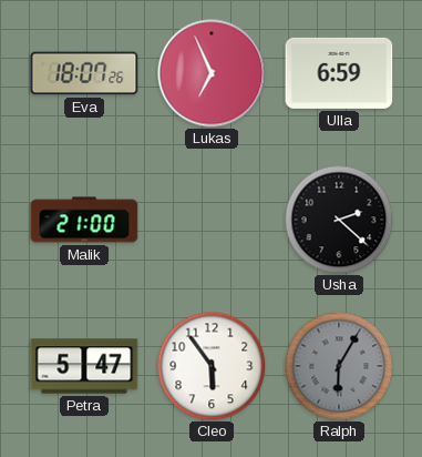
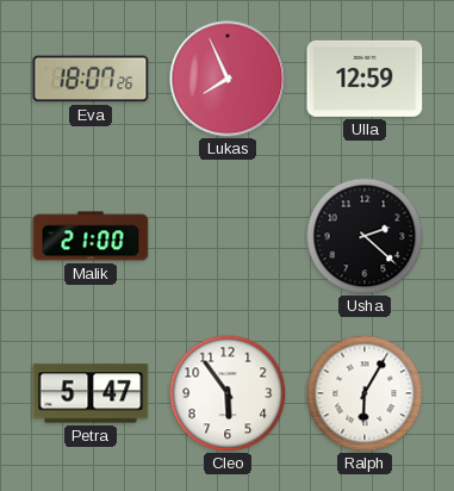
Lukas: 6:56 -> 7:56
Ulla: 6:59 -> 12:59
Ralph dial: grey -> white
